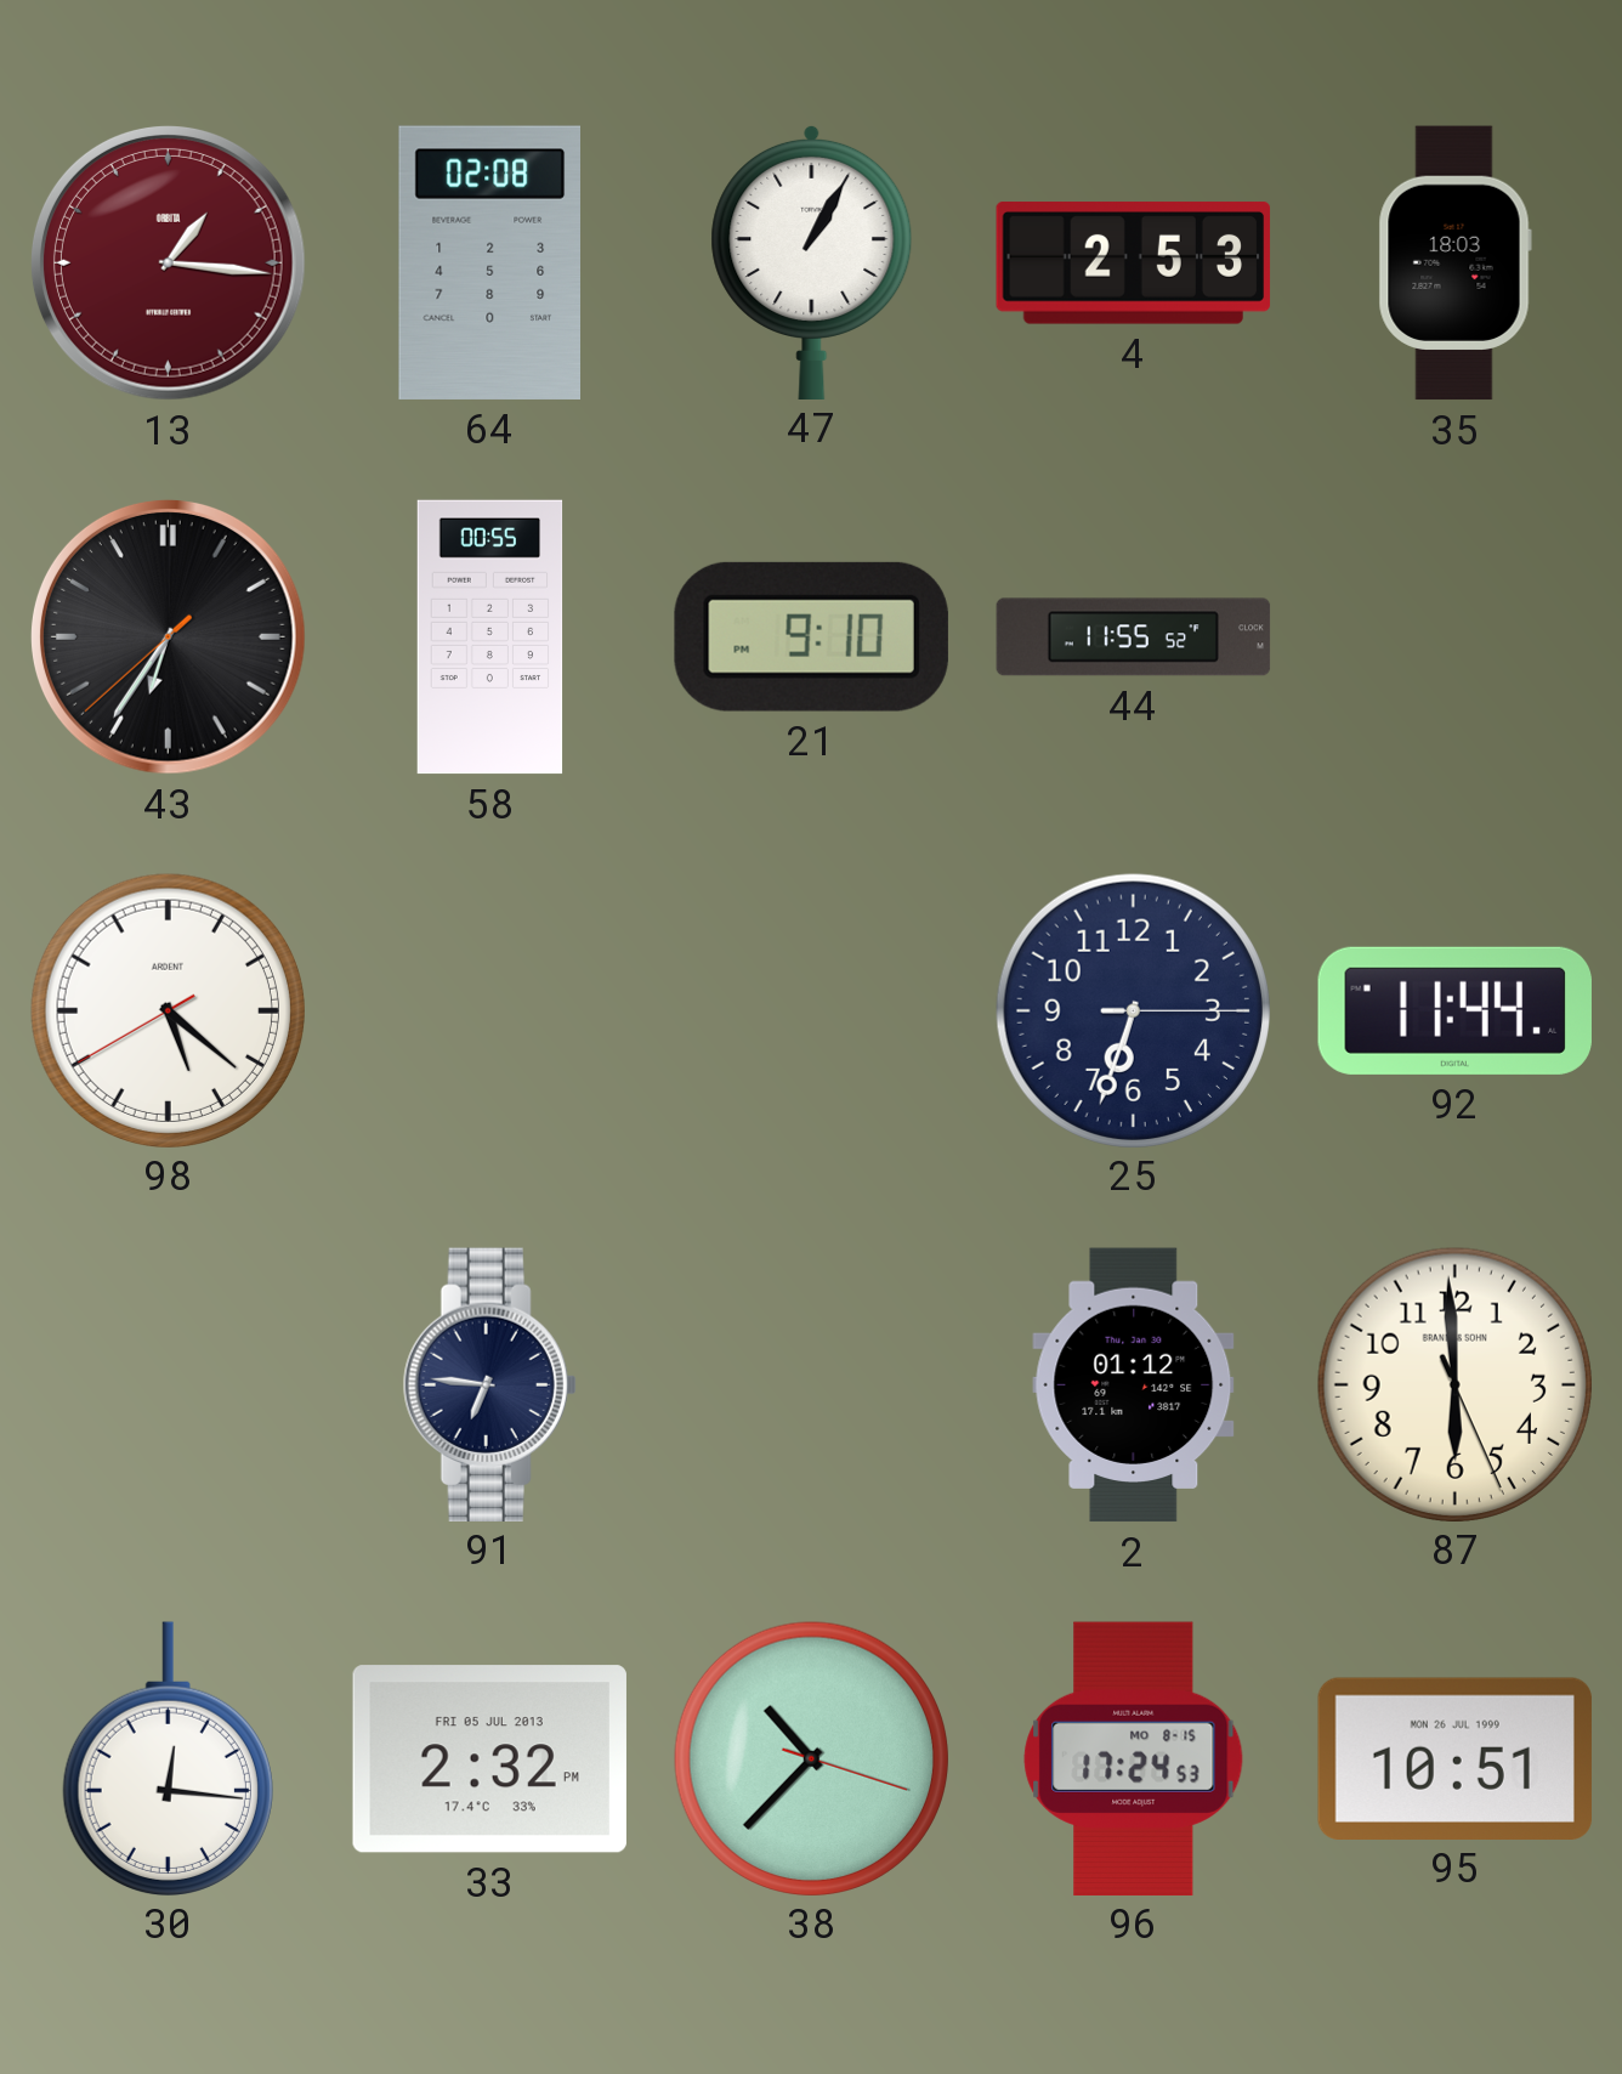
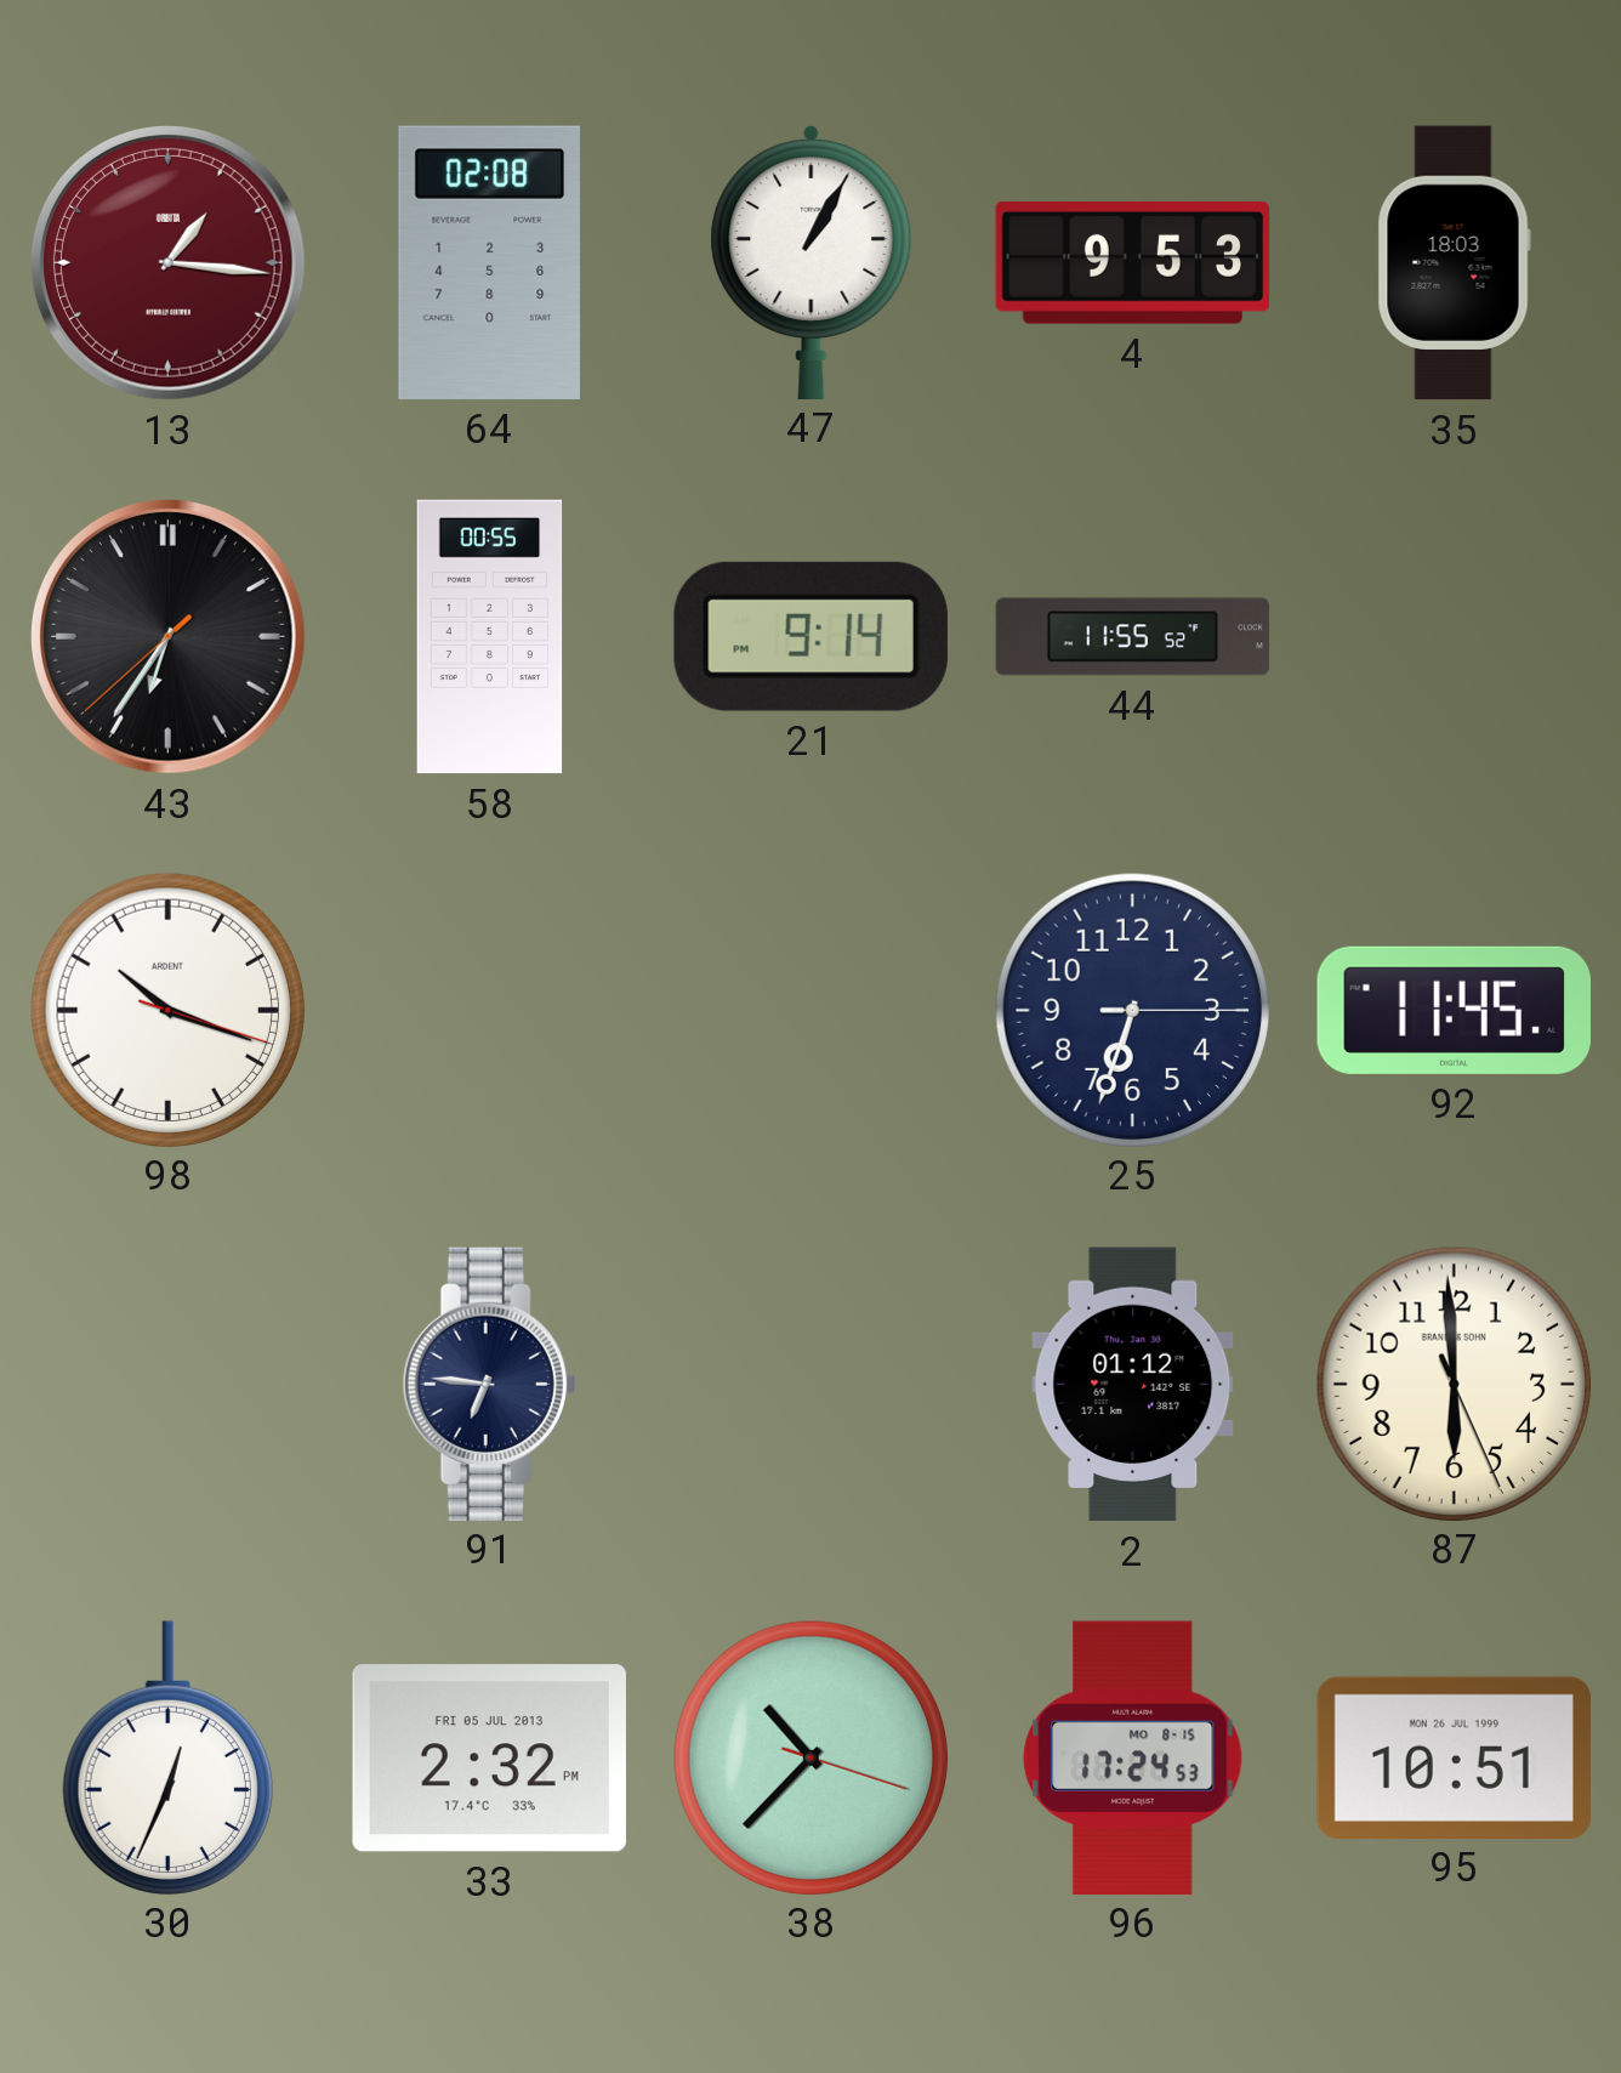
4: 2:53 -> 9:53
21: 9:10 -> 9:14
98: 5:21 -> 10:18
92: 11:44 -> 11:45
30: 12:16 -> 12:34
